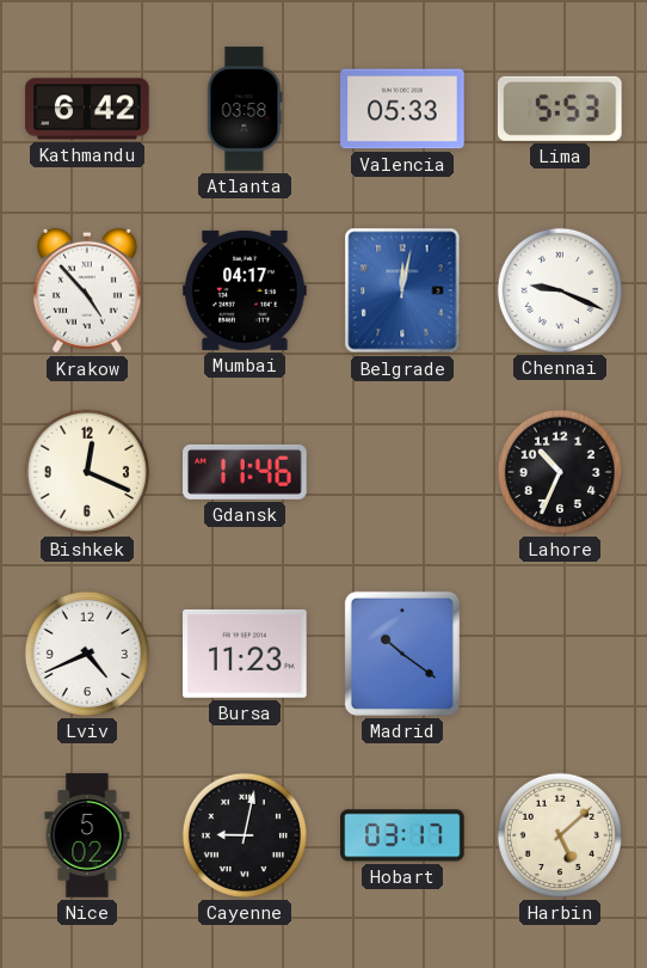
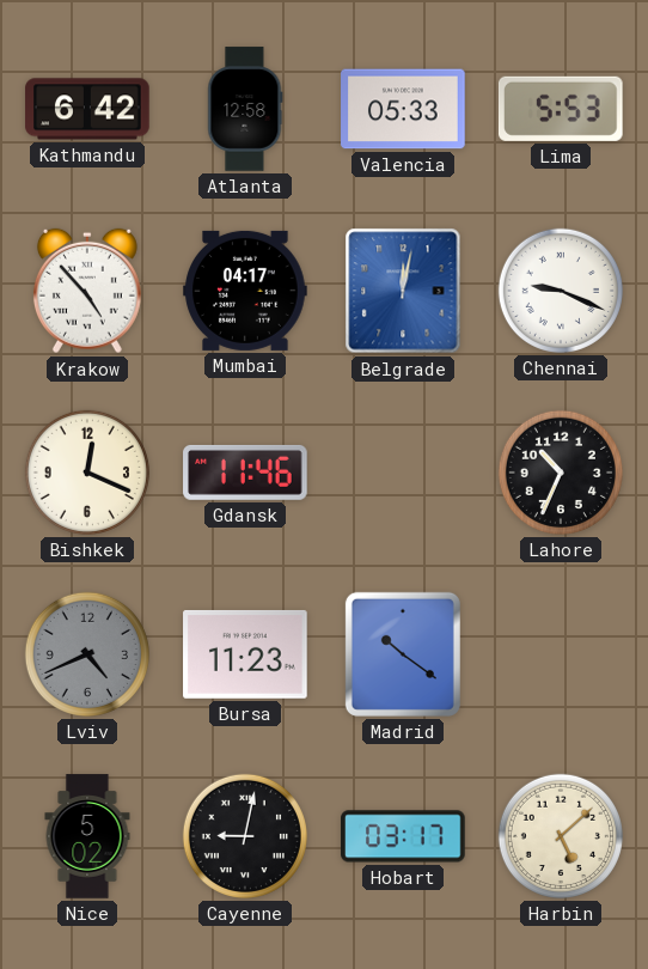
Atlanta: 03:58 -> 12:58
Lviv dial: white -> grey
